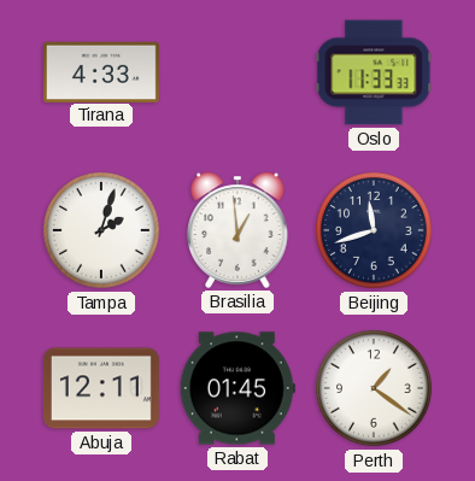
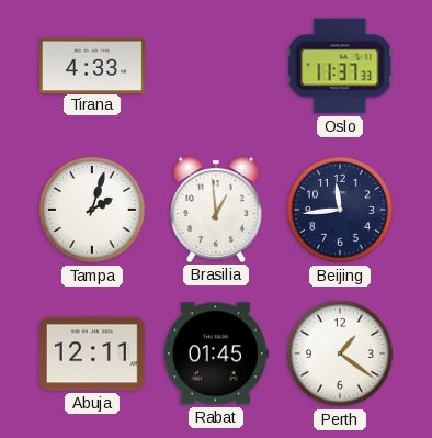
Oslo: 11:33 -> 11:37
Beijing: 11:42 -> 11:44
